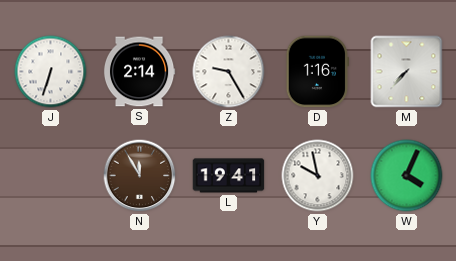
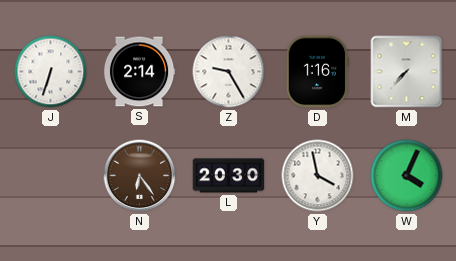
N: 11:55 -> 6:24
L: 19:41 -> 20:30
Y: 9:58 -> 3:58
